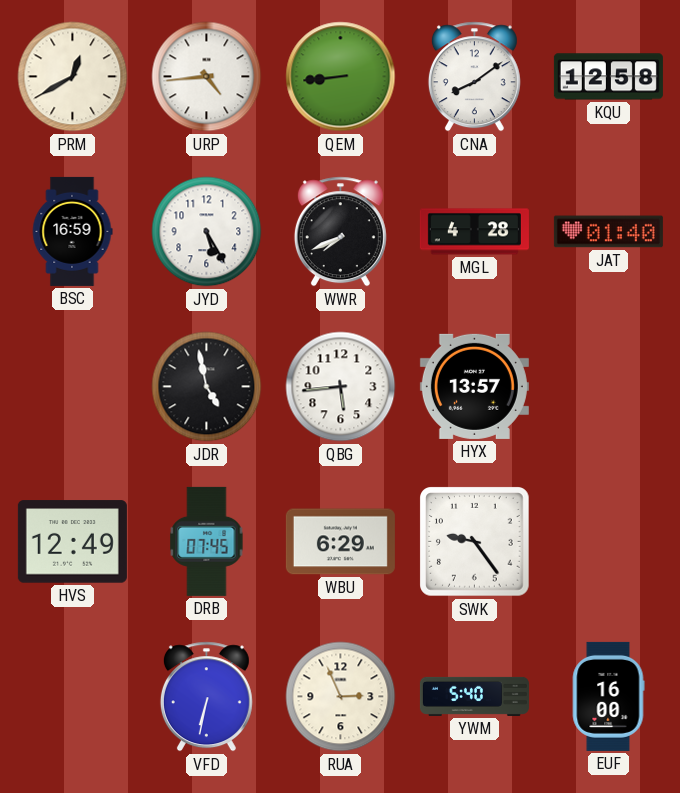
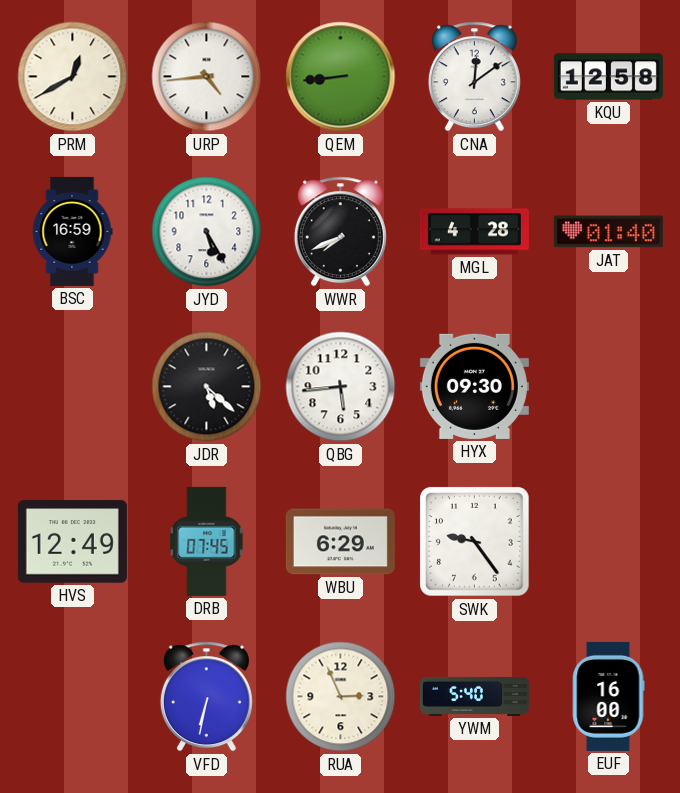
CNA: 8:09 -> 12:09
JDR: 4:58 -> 5:22
HYX: 13:57 -> 09:30
